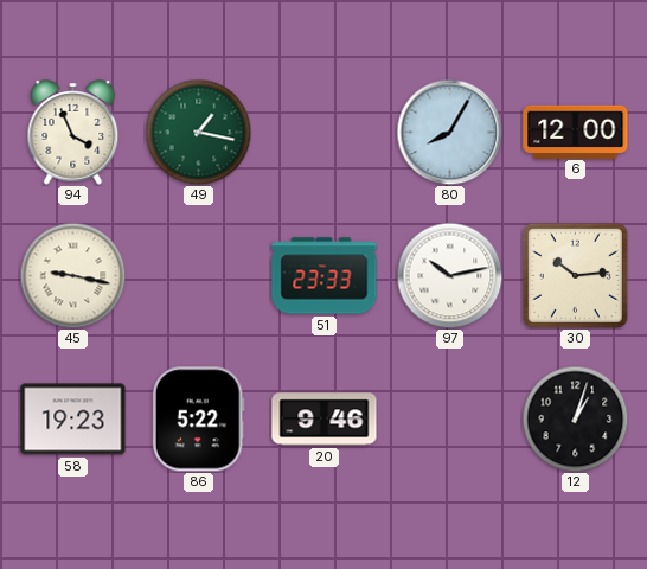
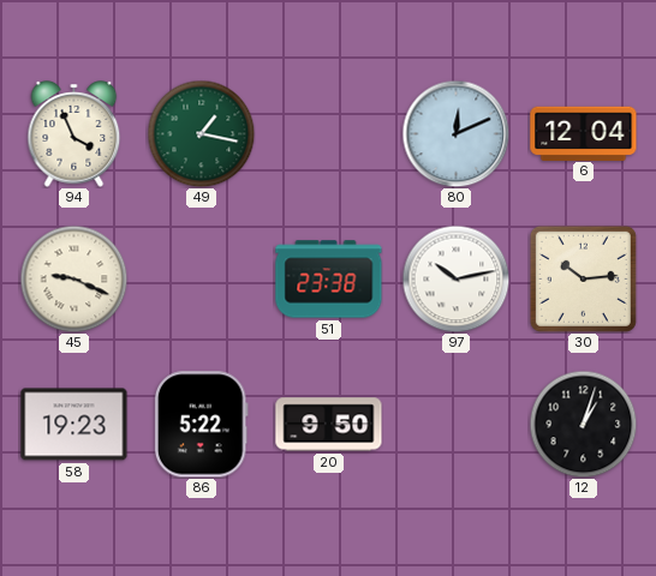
80: 8:05 -> 12:11
6: 12:00 -> 12:04
45: 9:17 -> 9:19
51: 23:33 -> 23:38
20: 9:46 -> 9:50
